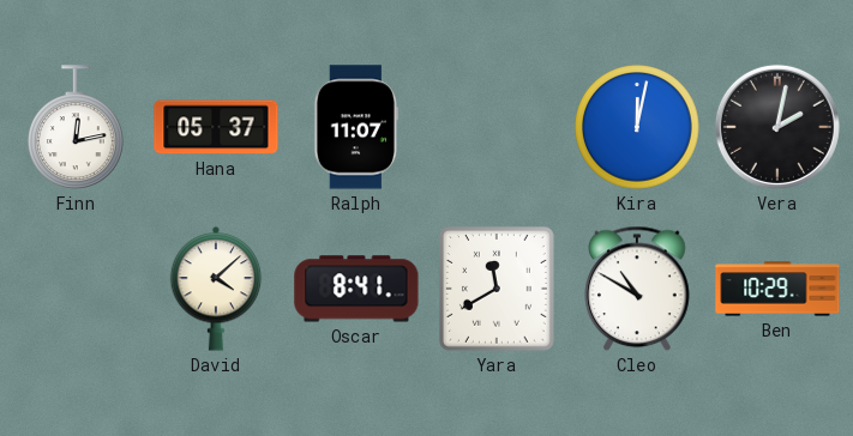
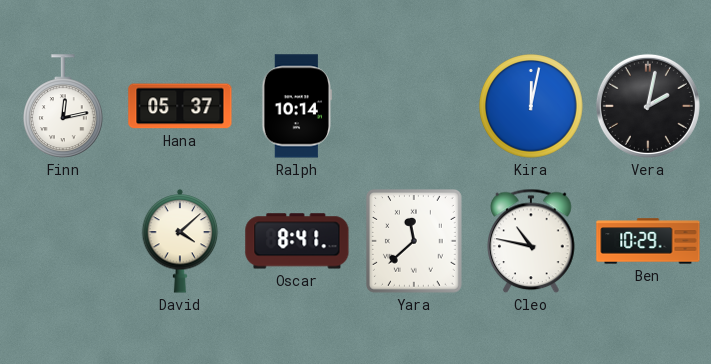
Ralph: 11:07 -> 10:14
Yara: 11:40 -> 11:38
Cleo: 10:50 -> 10:47
